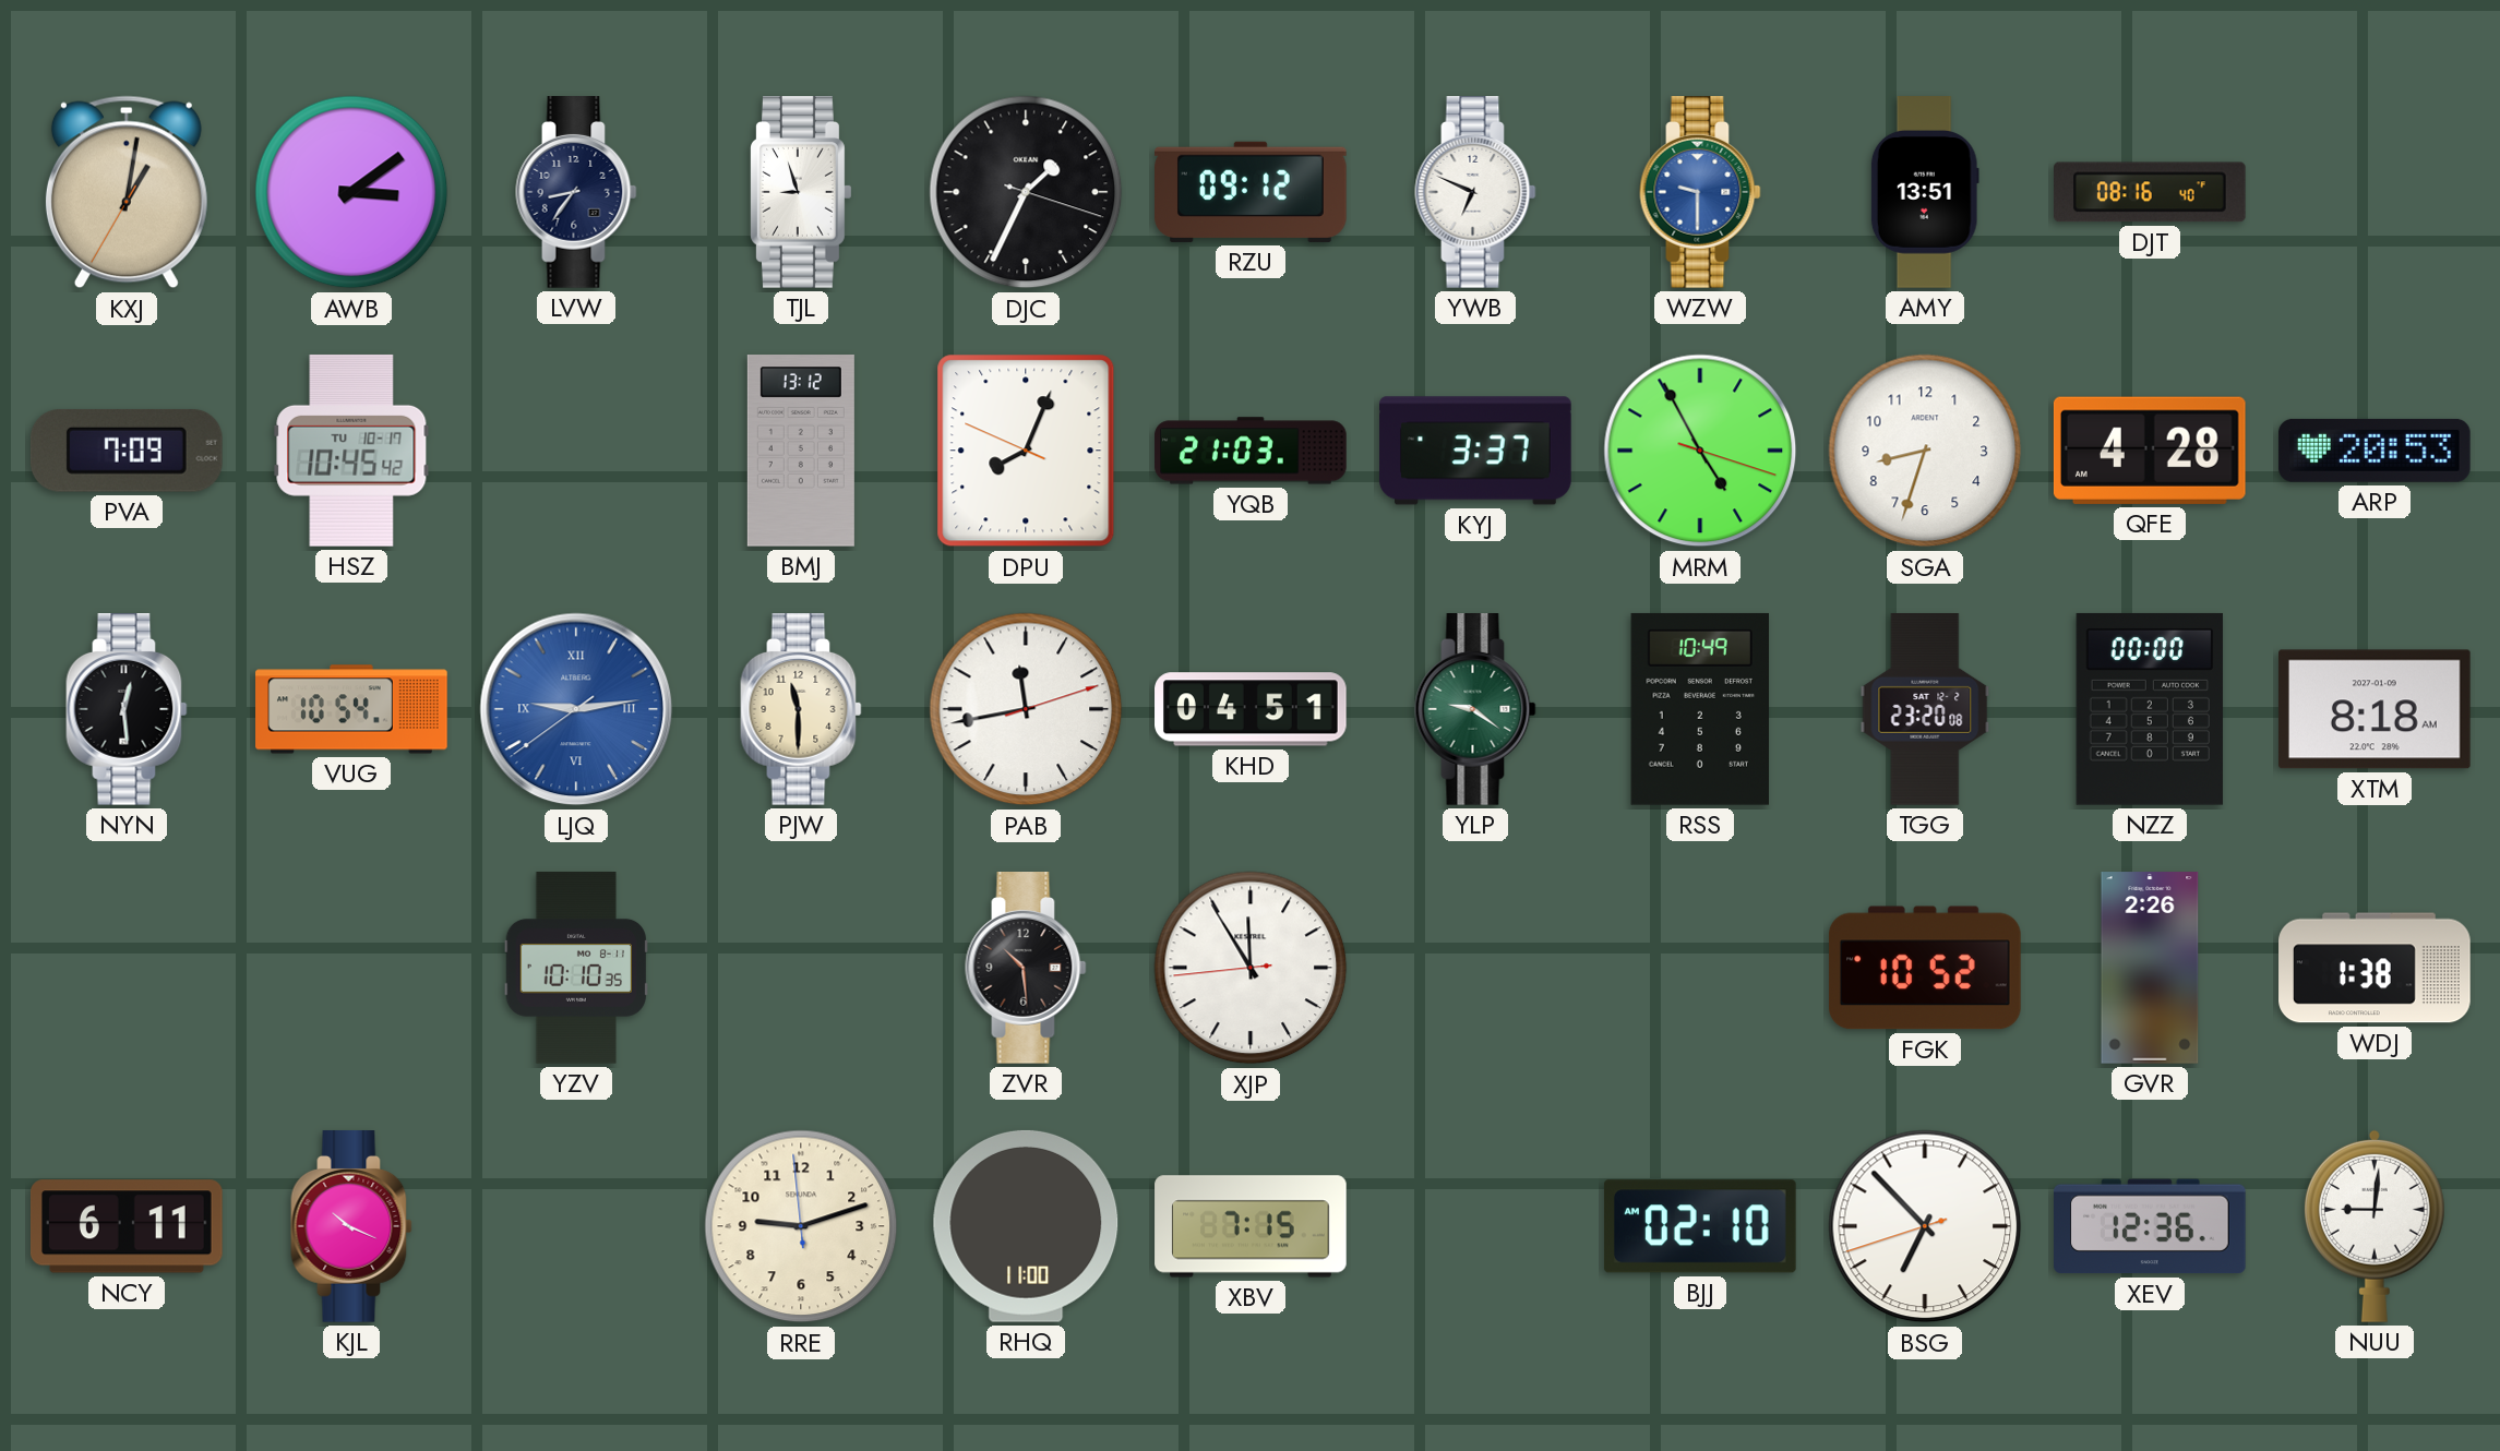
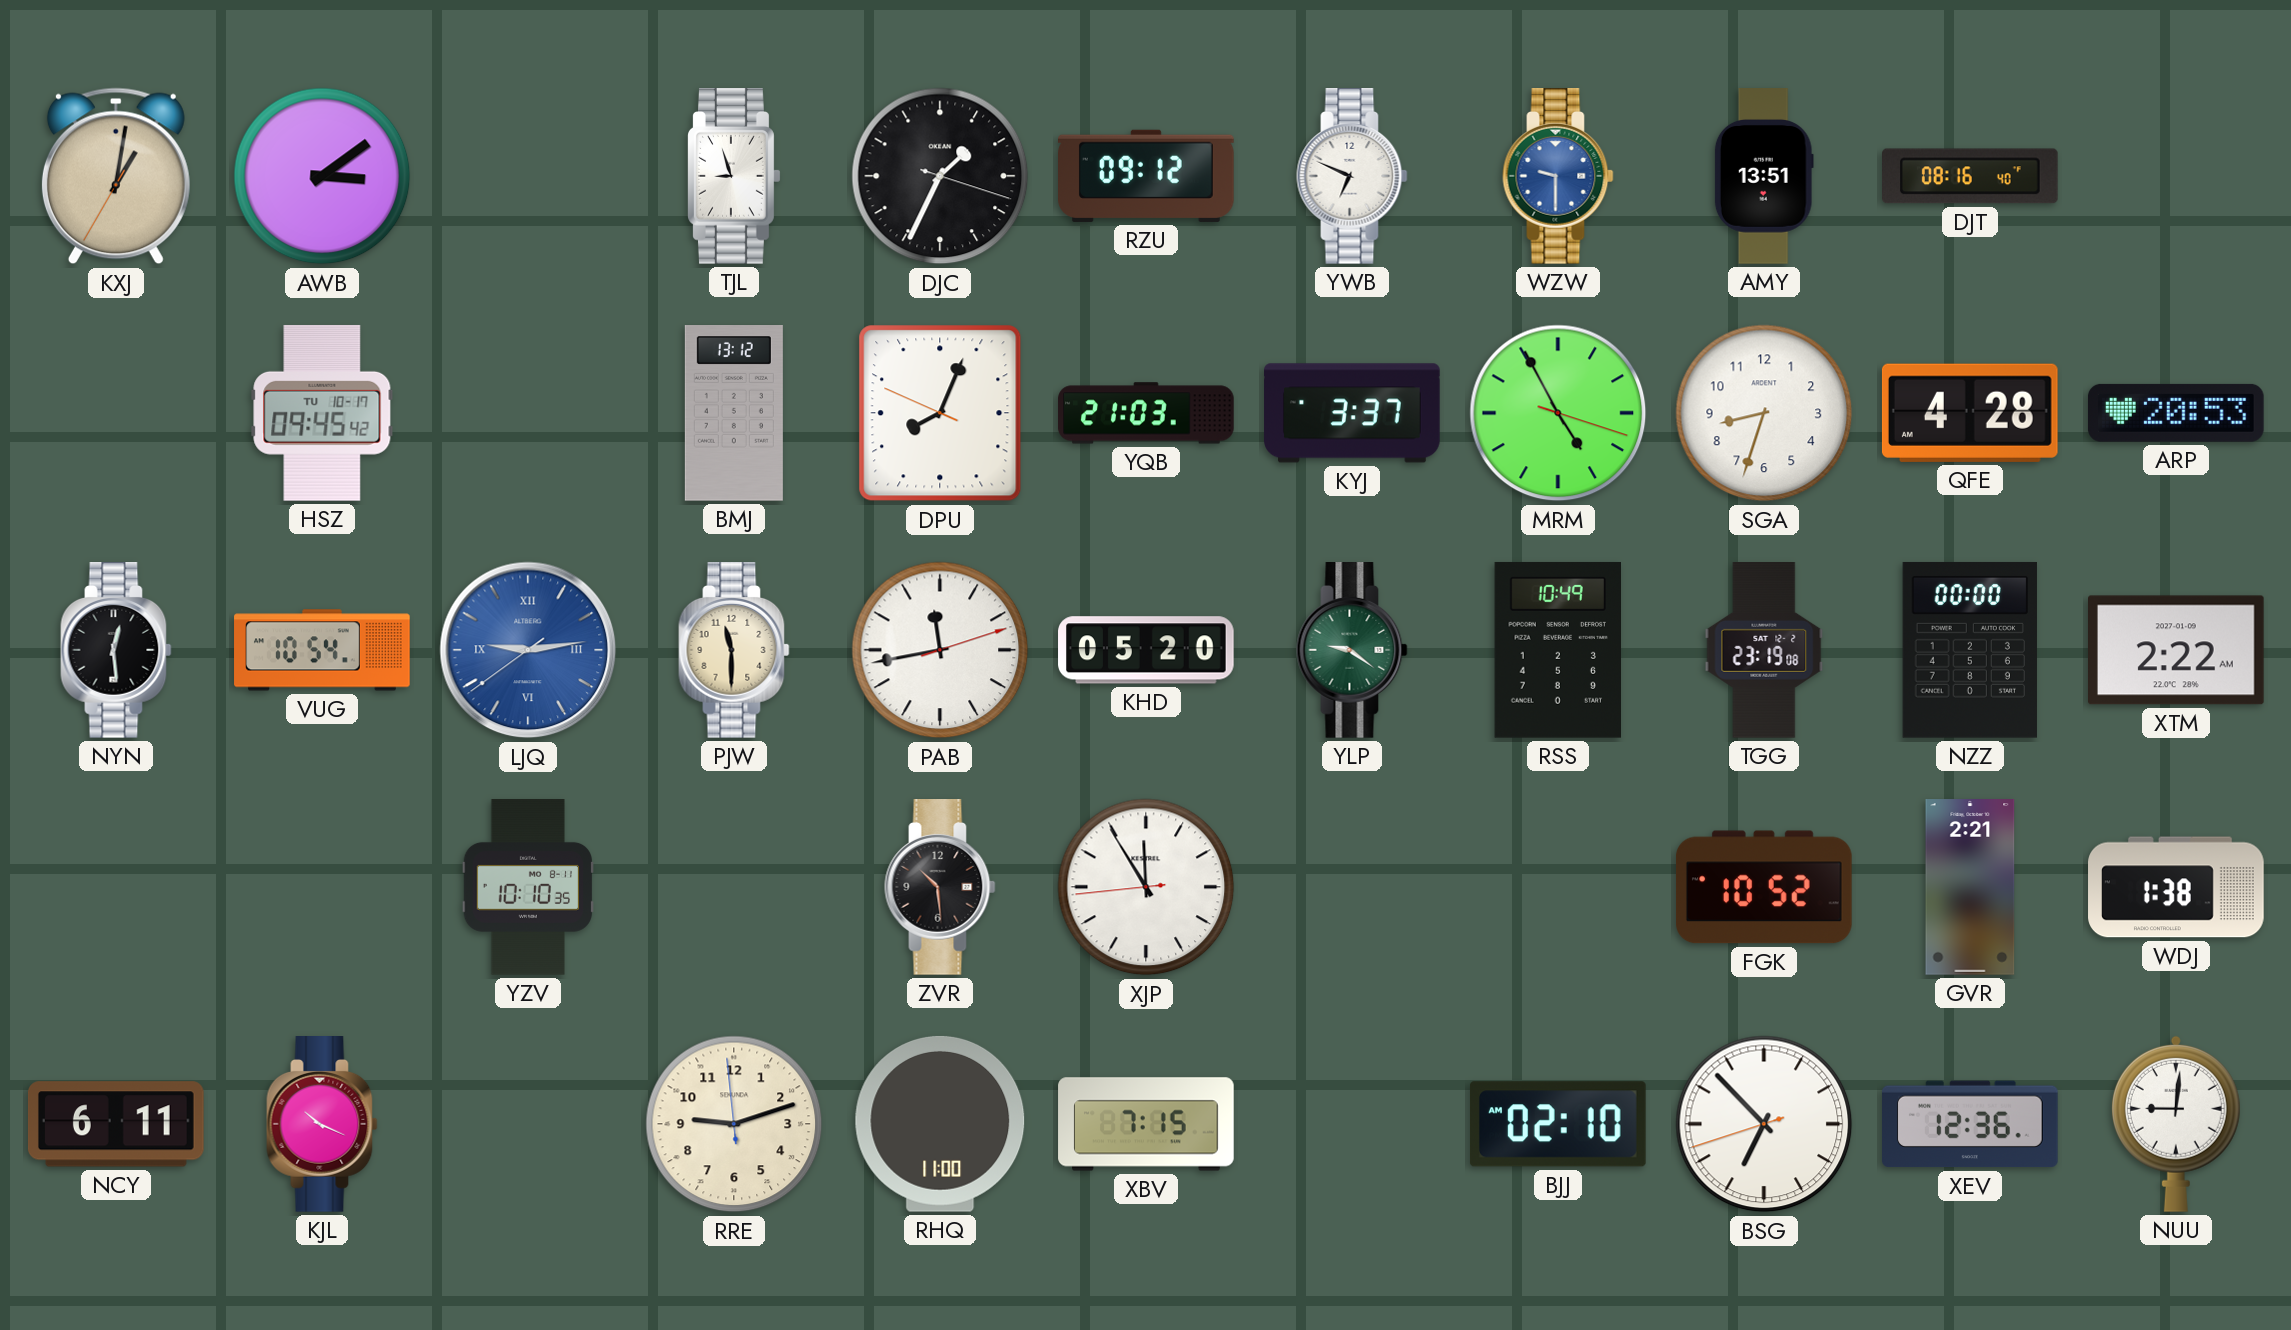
LVW: 8:36 -> none
PVA: 7:09 -> none
HSZ: 10:45 -> 09:45
KHD: 04:51 -> 05:20
TGG: 23:20 -> 23:19
XTM: 8:18 -> 2:22
GVR: 2:26 -> 2:21
